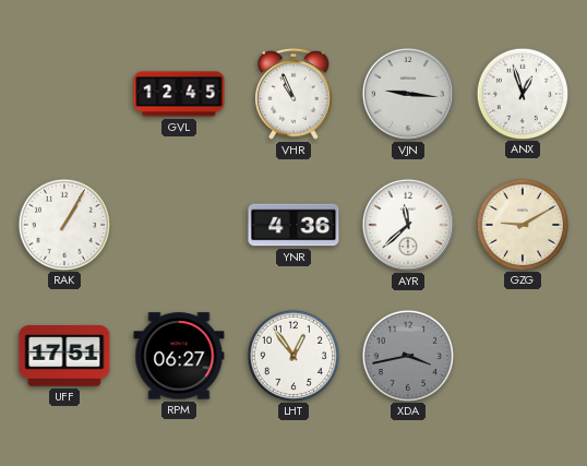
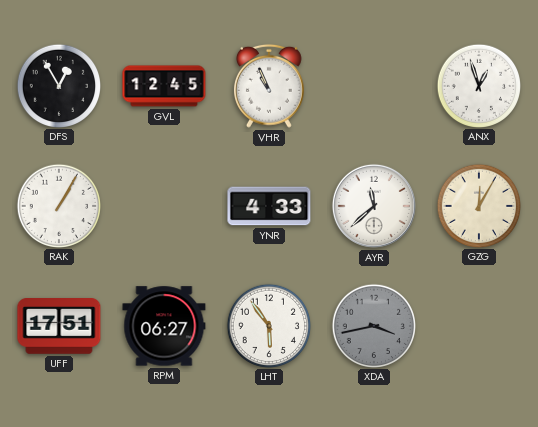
DFS: none -> 12:55
VJN: 9:16 -> none
YNR: 4:36 -> 4:33
GZG: 9:10 -> 12:05
LHT: 12:54 -> 5:54
